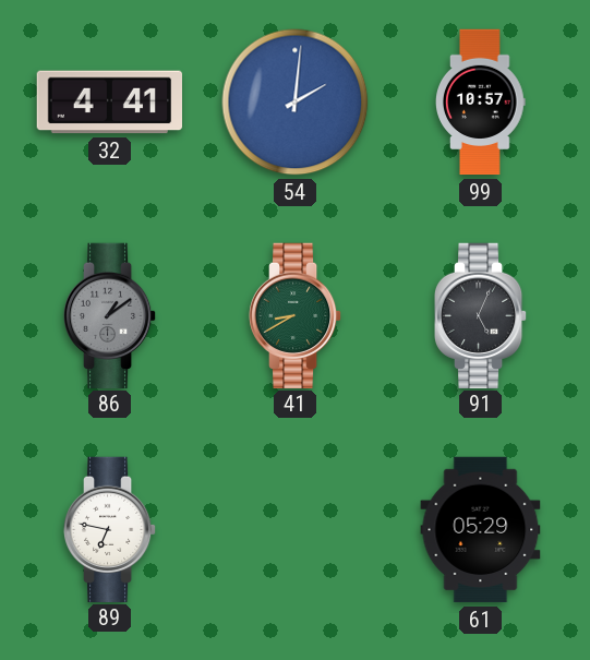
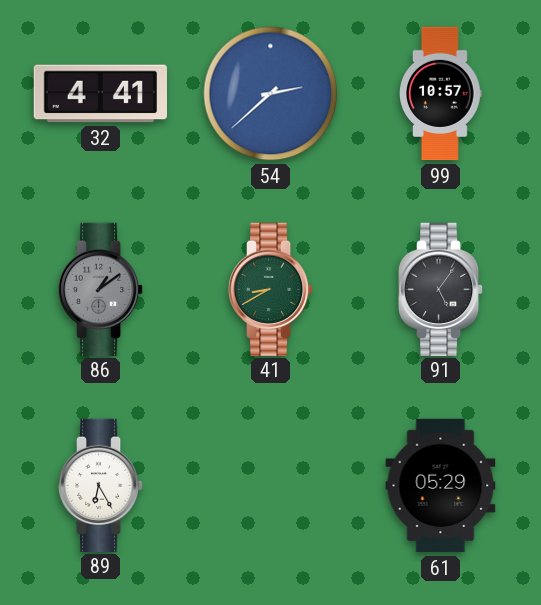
54: 2:01 -> 2:38
91: 5:04 -> 5:06
89: 6:47 -> 6:25
